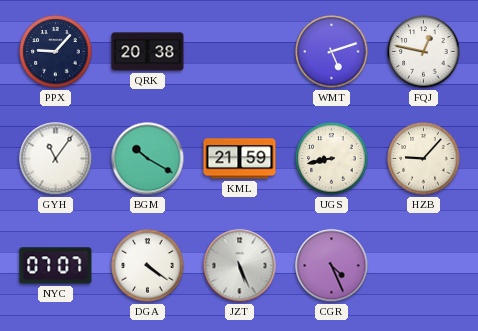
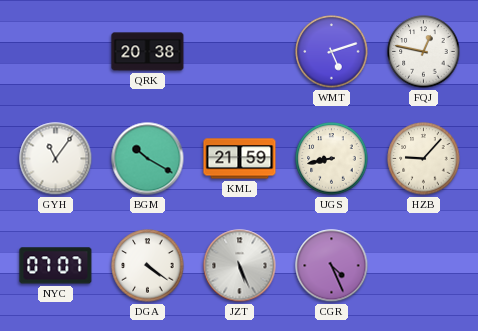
PPX: 9:07 -> none
